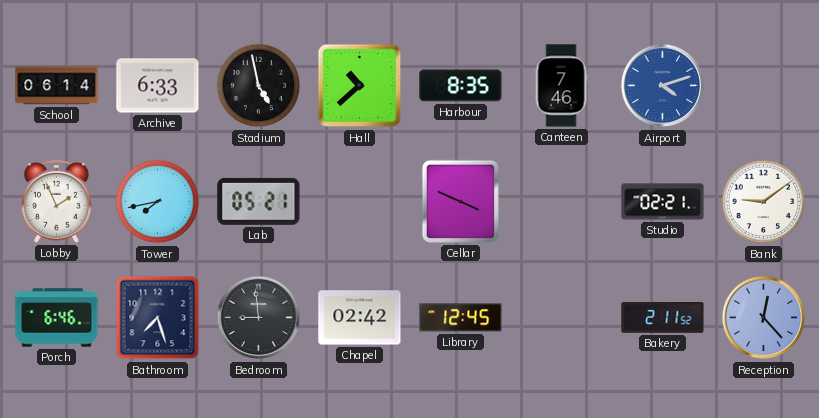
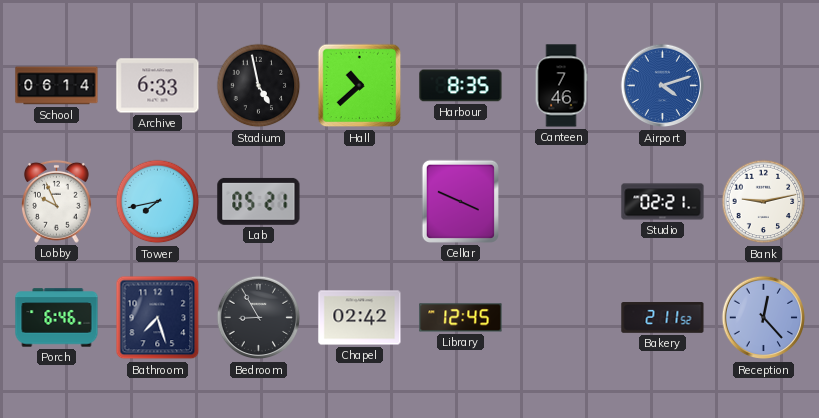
Lobby: 1:56 -> 9:56
Bank: 9:09 -> 9:13
Bedroom: 8:59 -> 8:55
